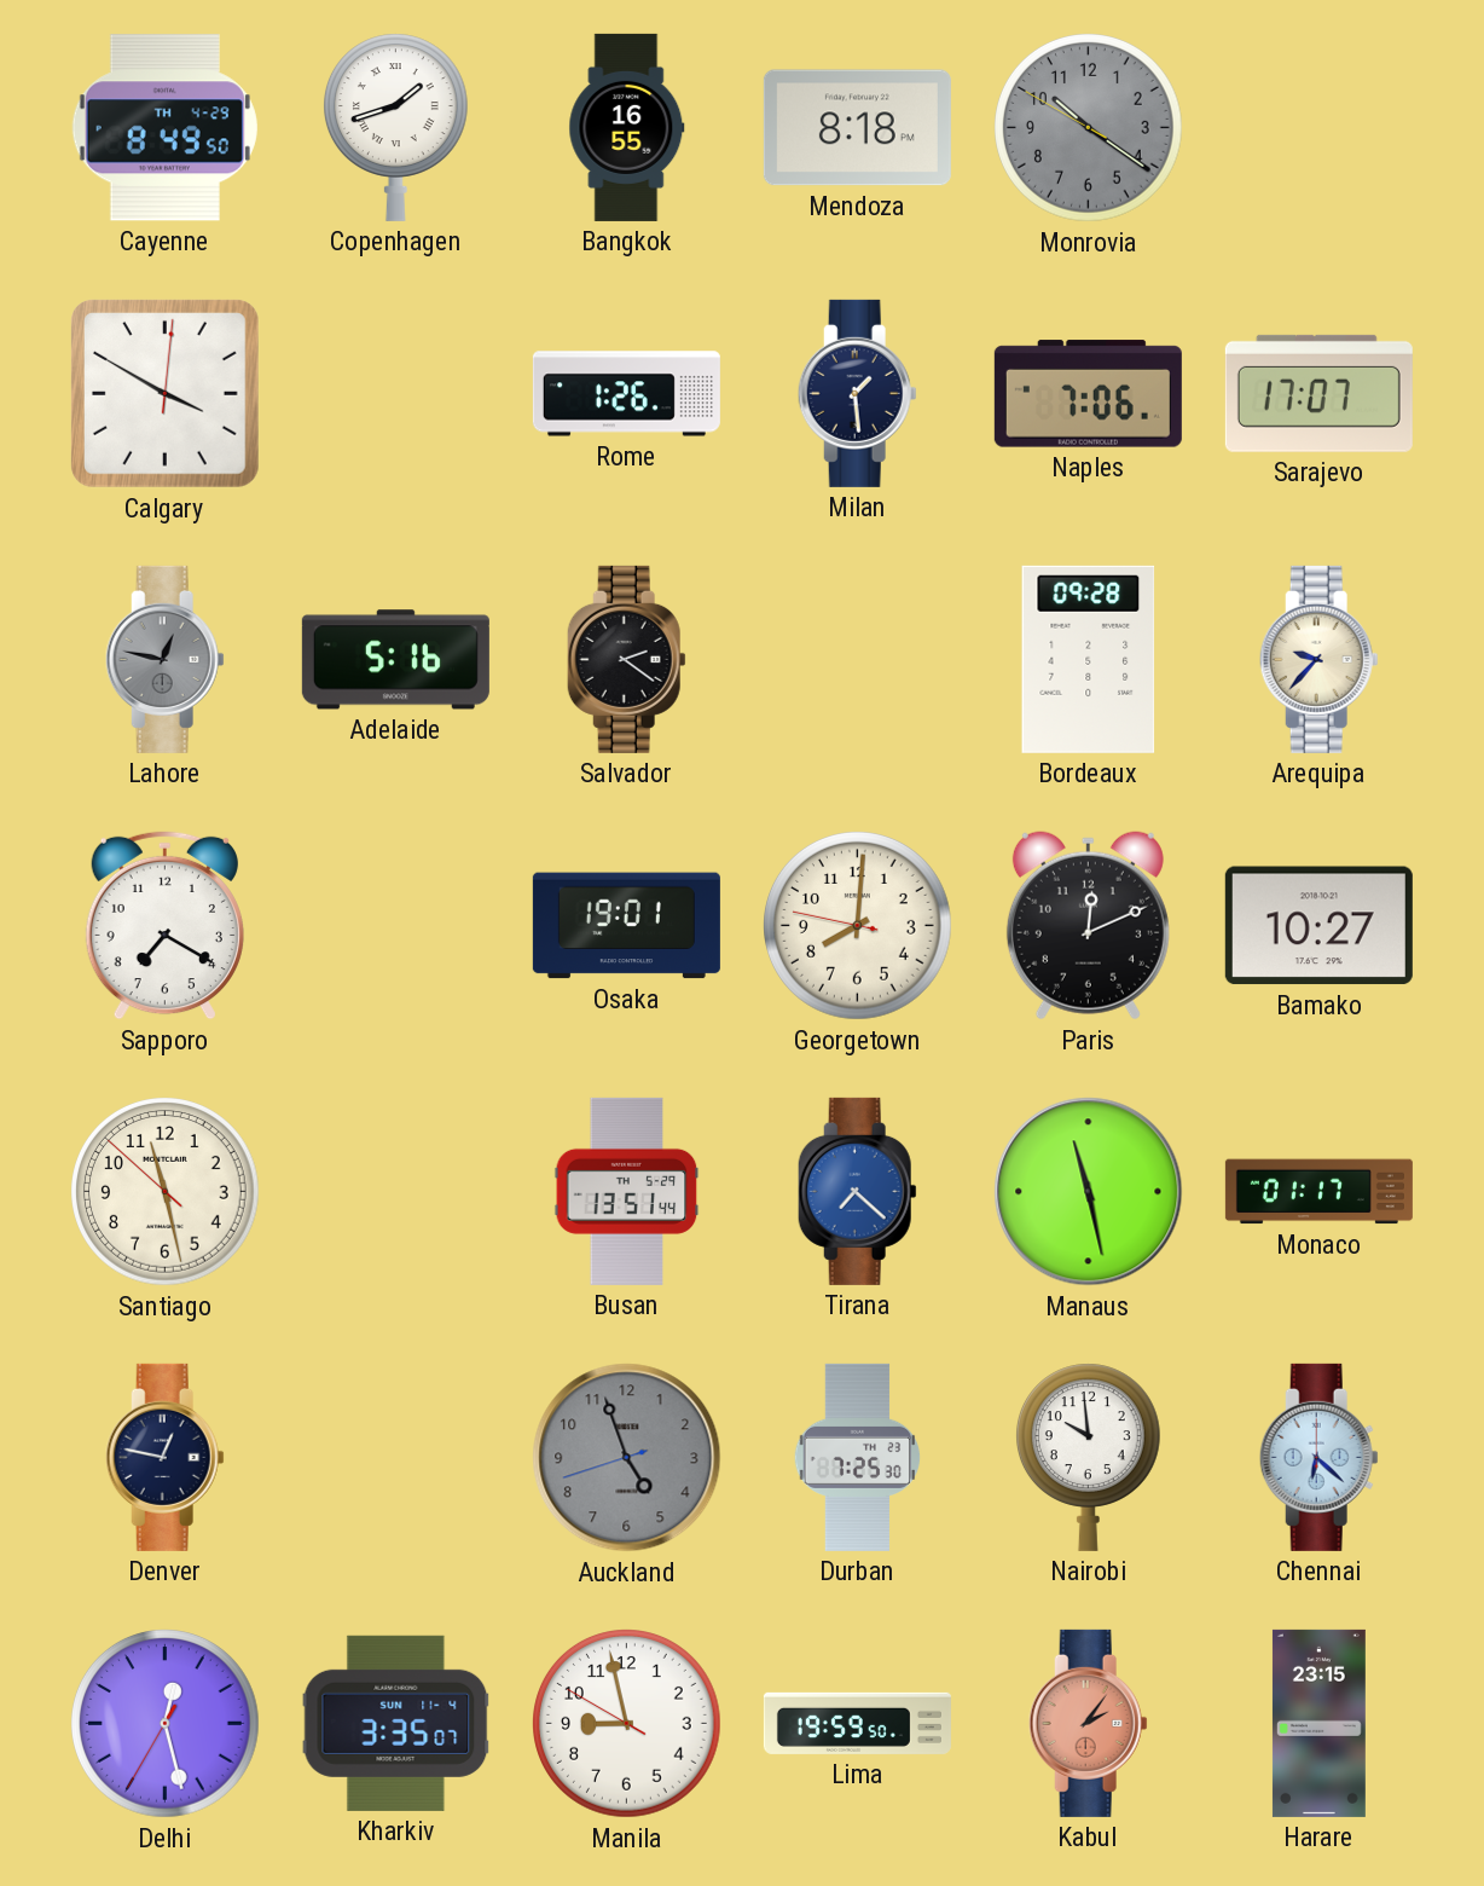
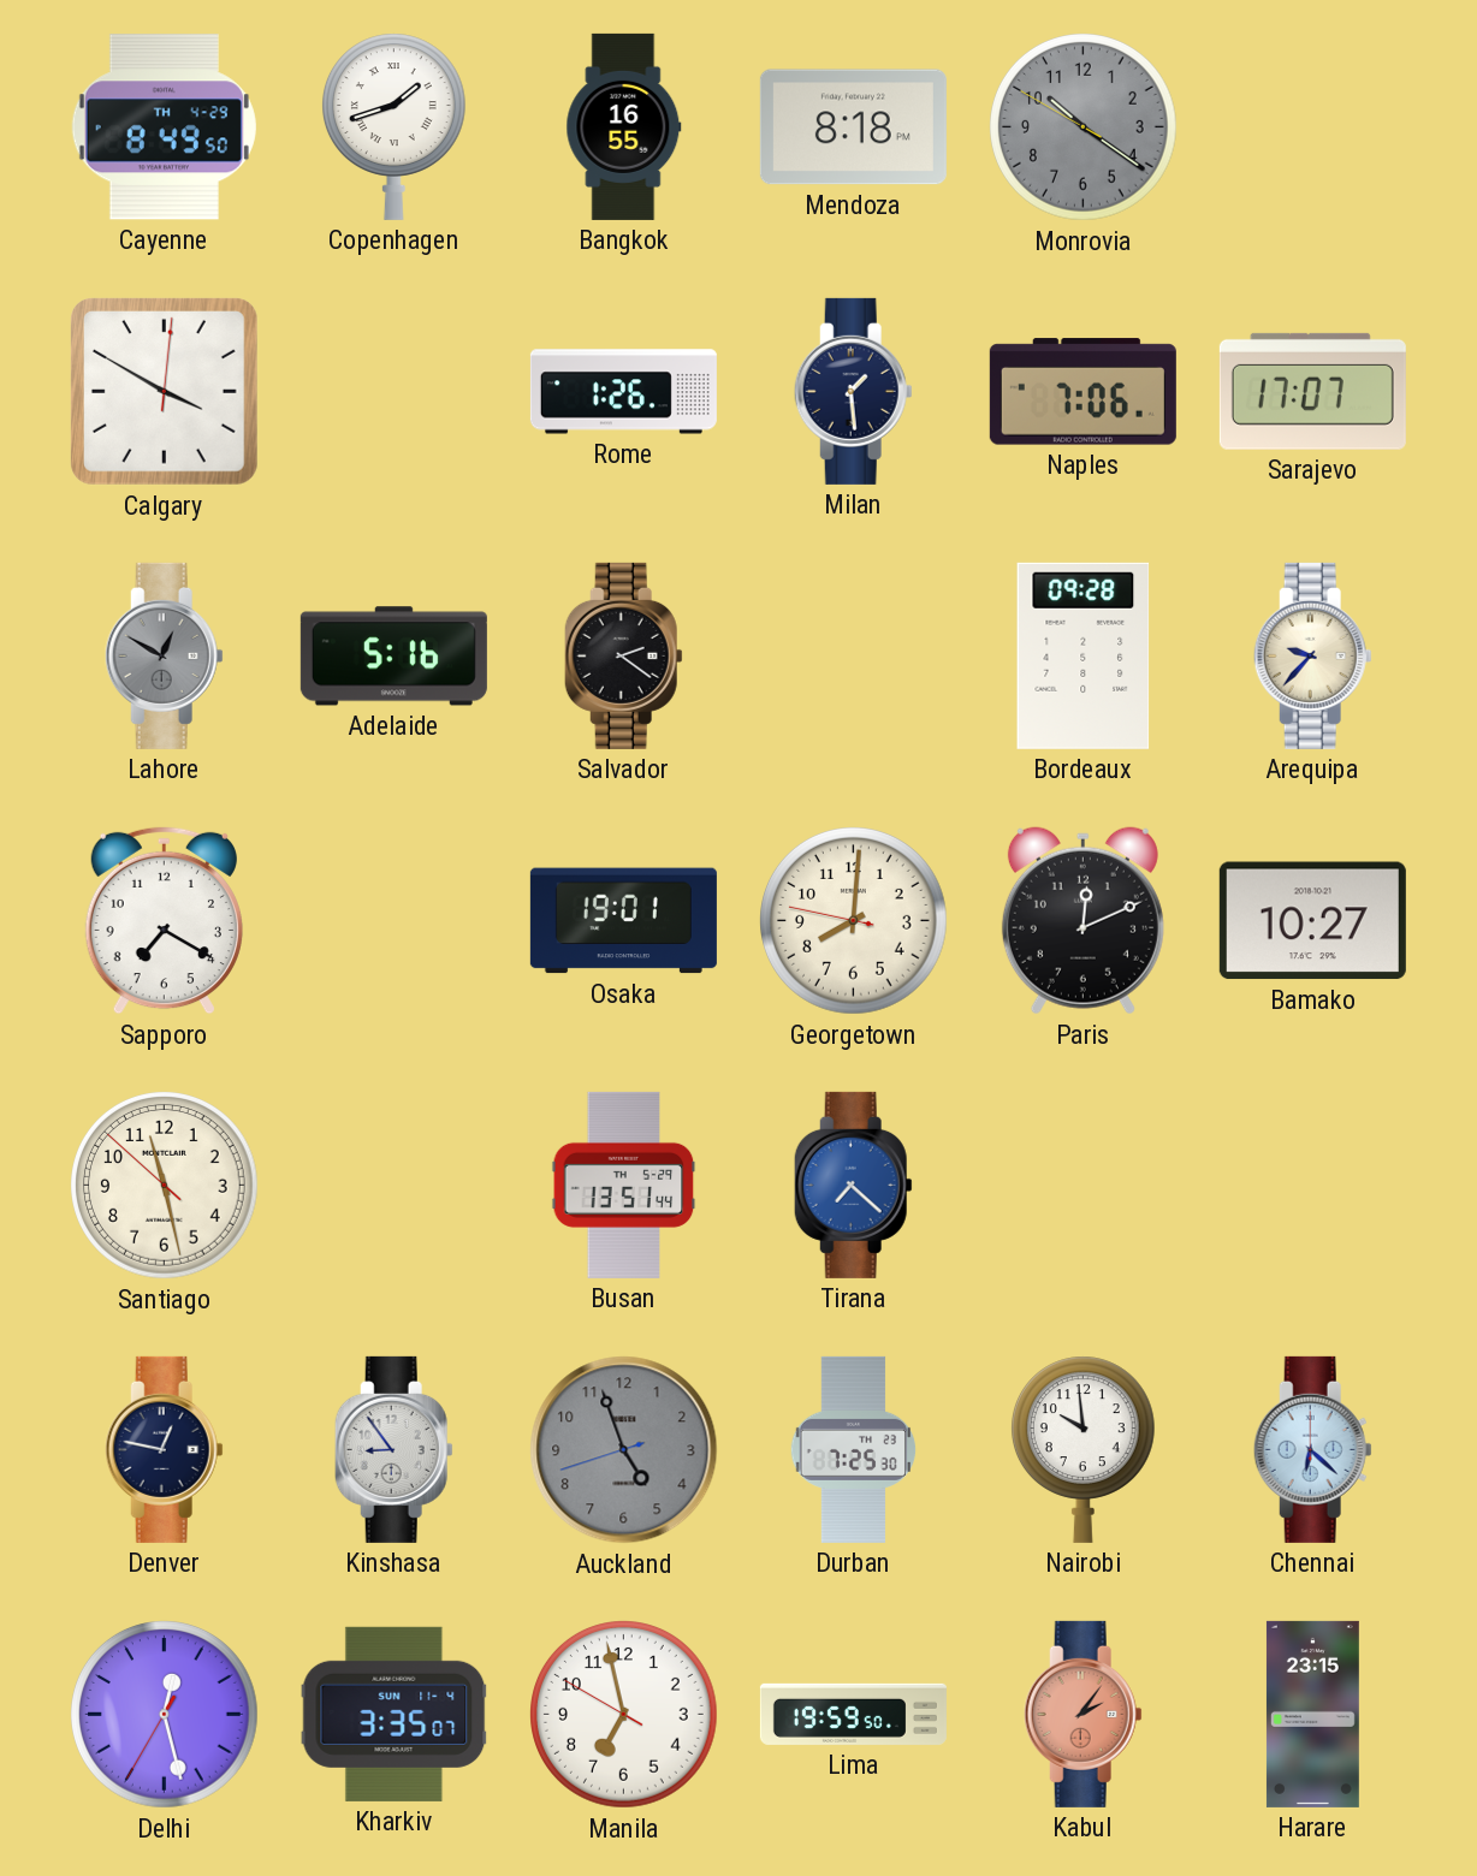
Lahore: 12:47 -> 12:50
Manaus: 11:28 -> none
Monaco: 01:17 -> none
Kinshasa: none -> 8:54
Manila: 8:57 -> 6:57
